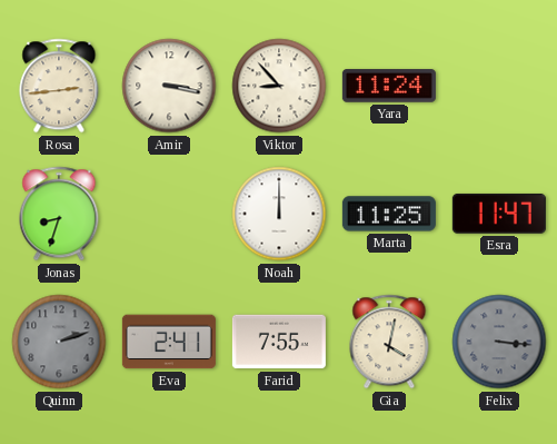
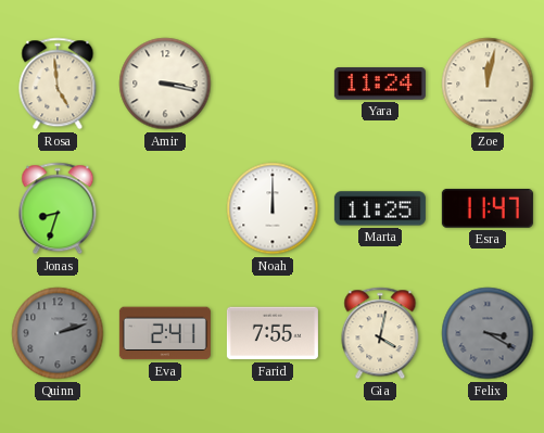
Rosa: 2:44 -> 4:59
Viktor: 8:53 -> none
Zoe: none -> 12:02
Felix: 3:16 -> 3:20
